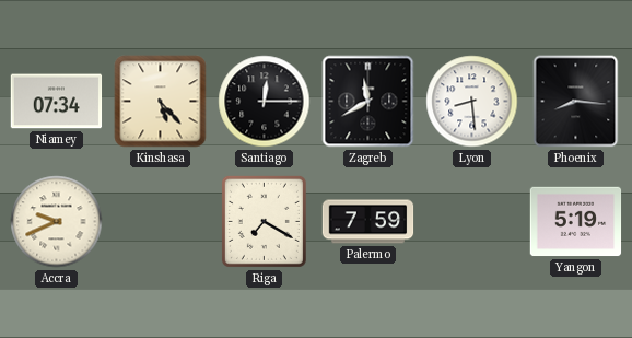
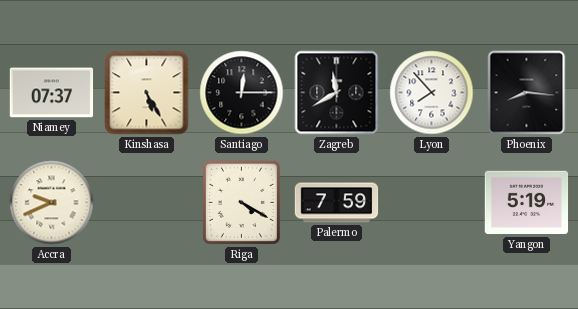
Niamey: 07:34 -> 07:37
Kinshasa: 5:23 -> 5:25
Lyon: 8:29 -> 7:53
Riga: 7:20 -> 4:20
